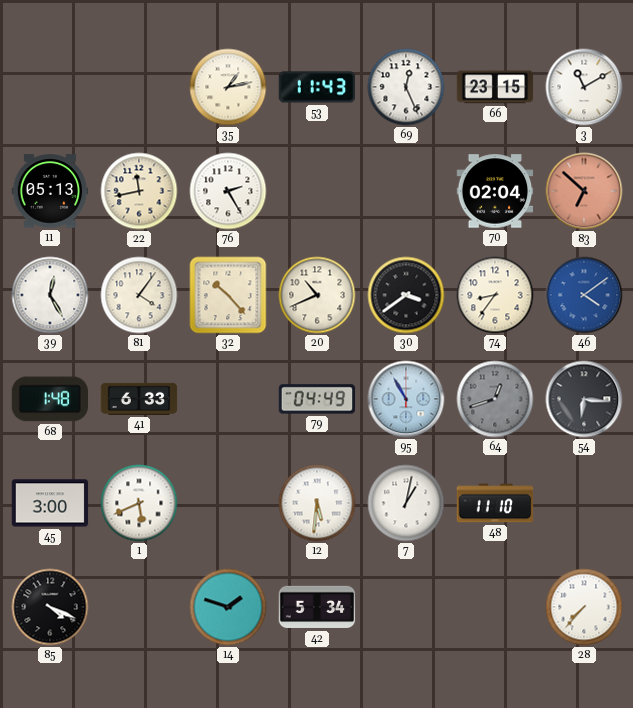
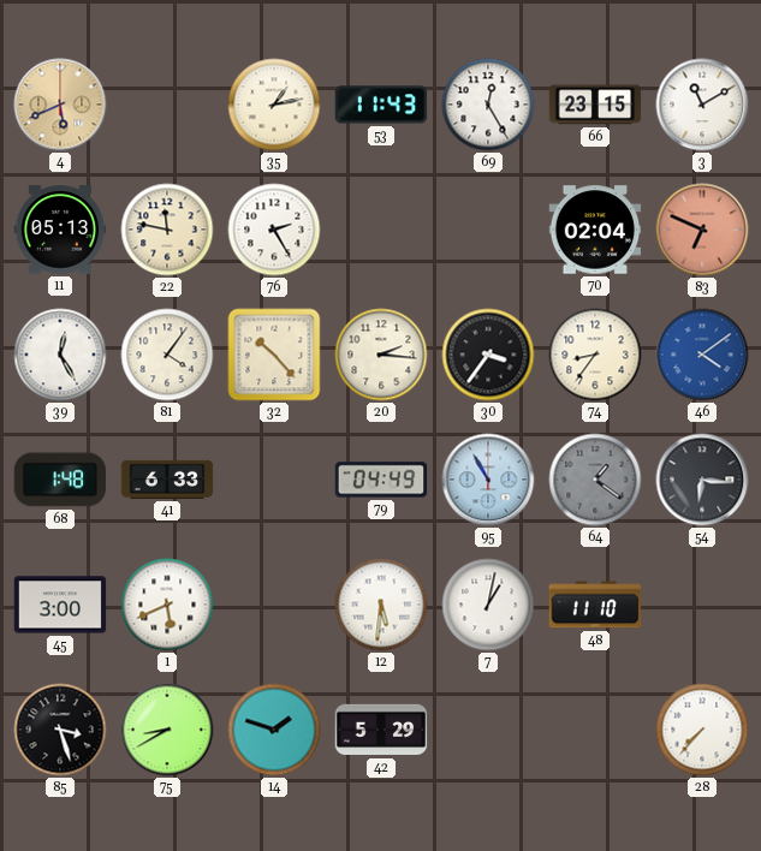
4: none -> 5:41
69: 12:26 -> 12:25
22: 11:43 -> 11:47
83: 6:52 -> 6:49
20: 10:41 -> 2:16
30: 3:39 -> 3:36
64: 12:42 -> 1:21
85: 4:19 -> 3:27
75: none -> 8:40
42: 5:34 -> 5:29
